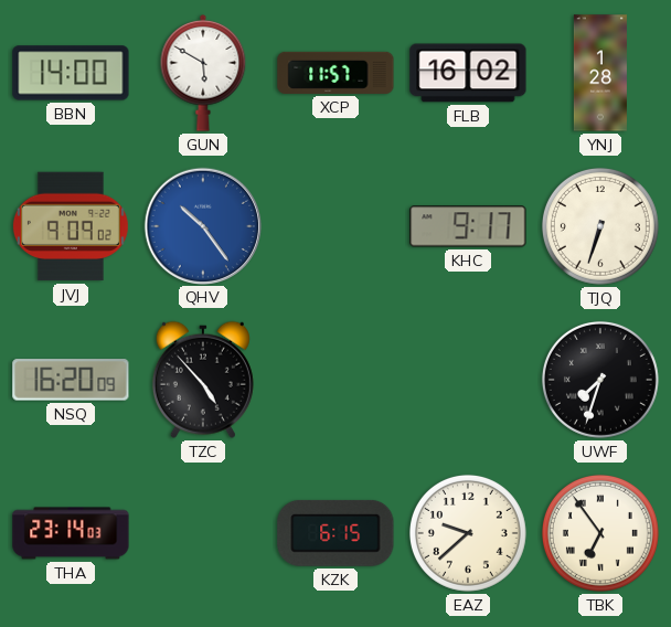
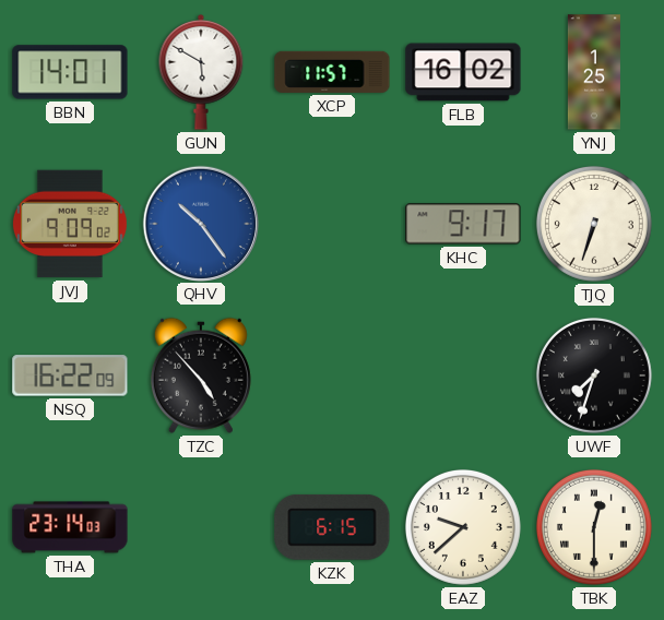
BBN: 14:00 -> 14:01
YNJ: 1:28 -> 1:25
NSQ: 16:20 -> 16:22
TBK: 6:54 -> 12:30
